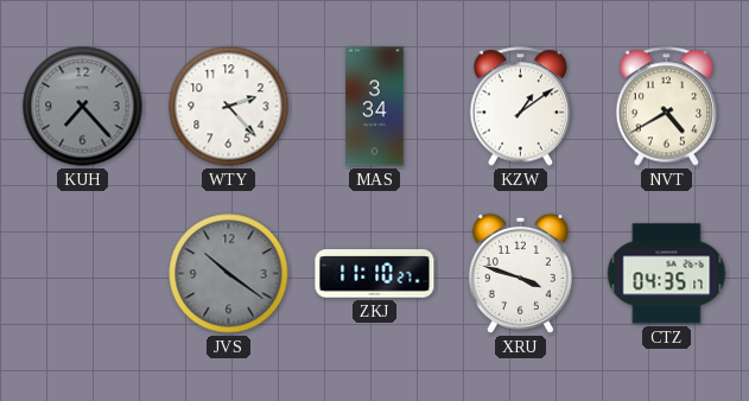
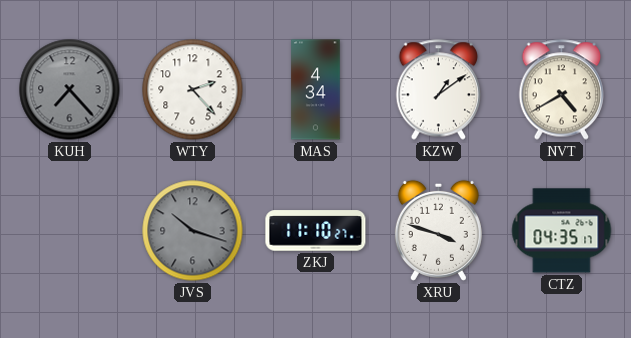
MAS: 3:34 -> 4:34
JVS: 10:21 -> 10:18
